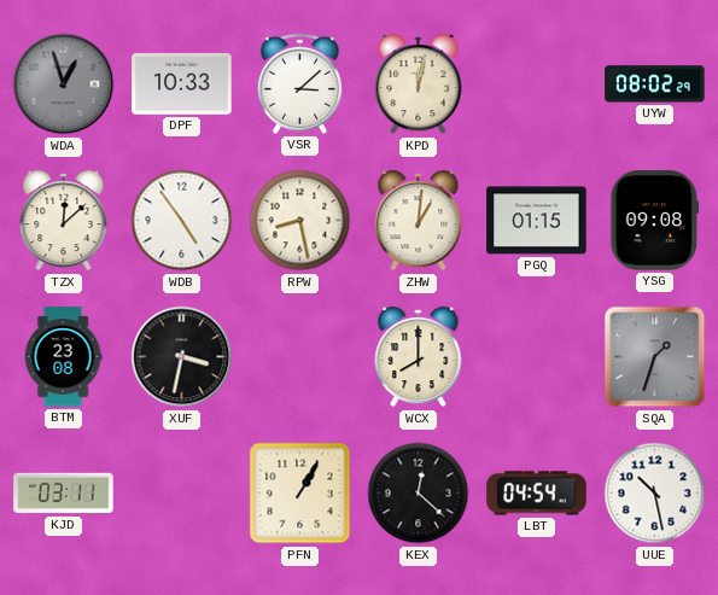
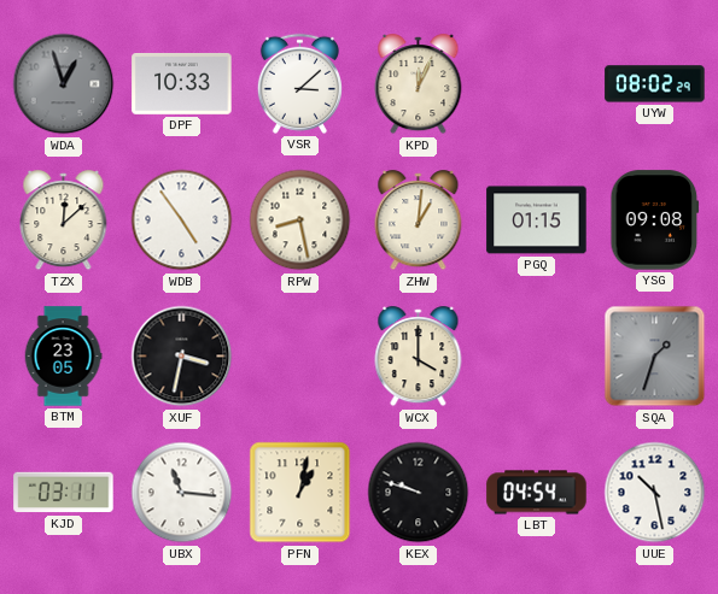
KPD: 12:02 -> 12:04
BTM: 23:08 -> 23:05
WCX: 8:00 -> 4:00
UBX: none -> 11:16
PFN: 1:05 -> 1:02
KEX: 12:22 -> 9:48
